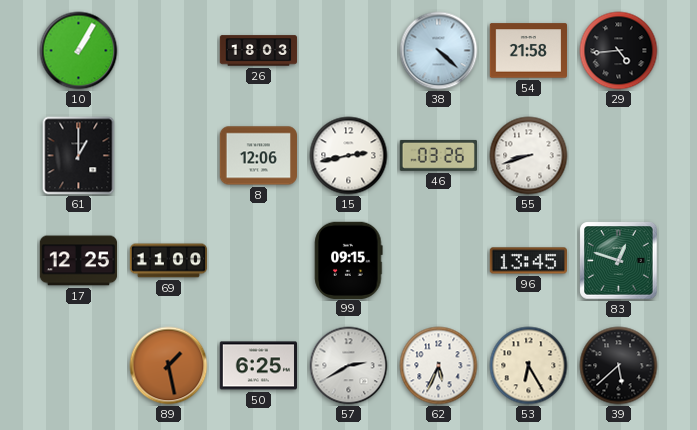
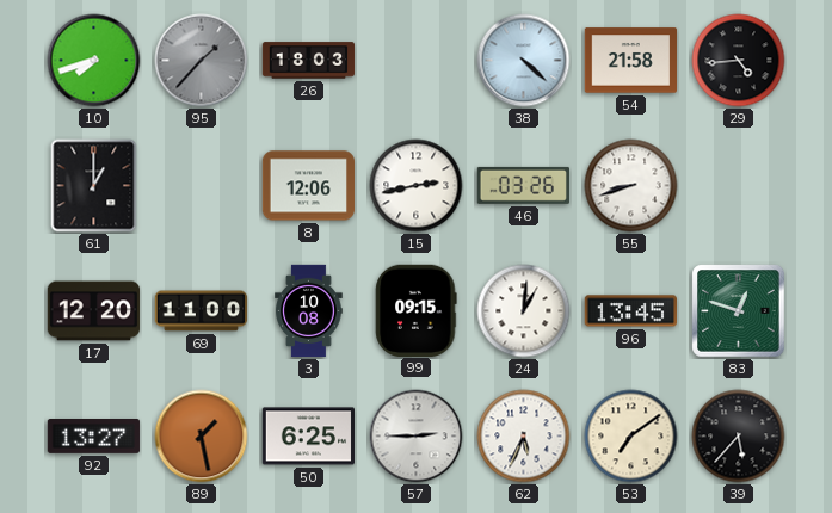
10: 1:05 -> 7:42
95: none -> 1:37
17: 12:25 -> 12:20
3: none -> 10:08
24: none -> 1:01
92: none -> 13:27
57: 2:40 -> 2:45
53: 6:25 -> 7:09
39: 5:38 -> 5:37
